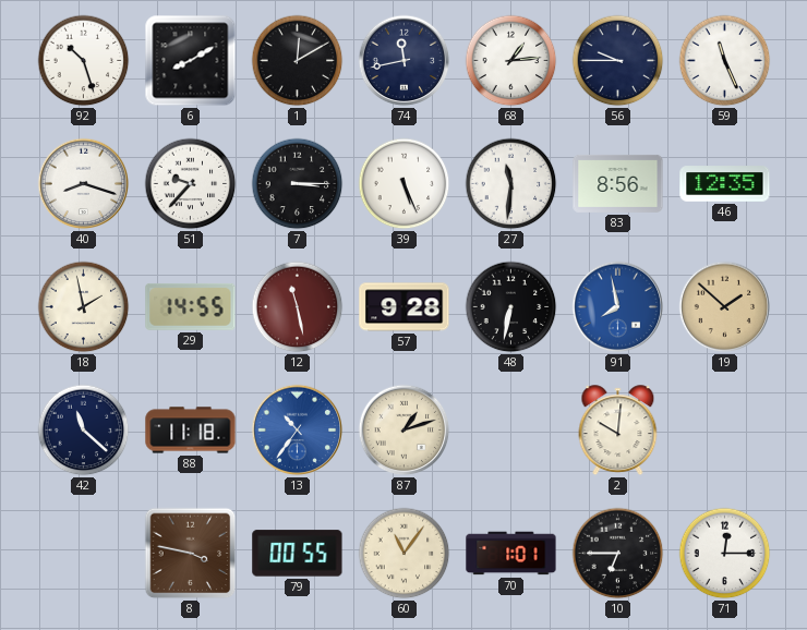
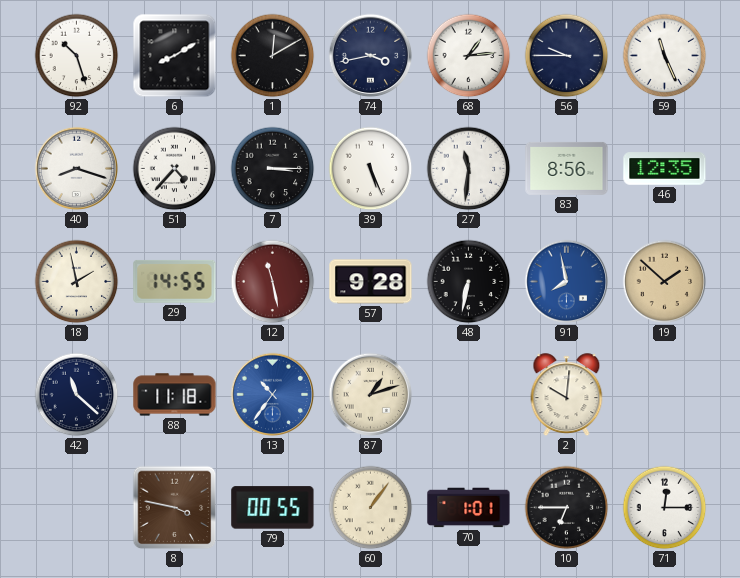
74: 11:43 -> 3:43
51: 9:37 -> 4:37
60: 11:06 -> 1:06
